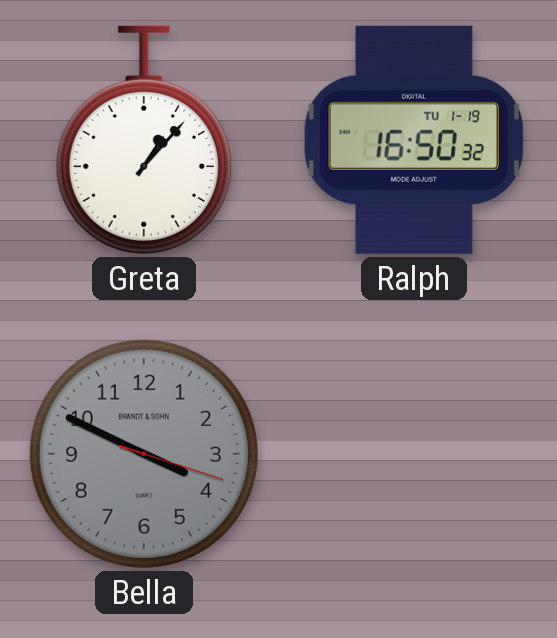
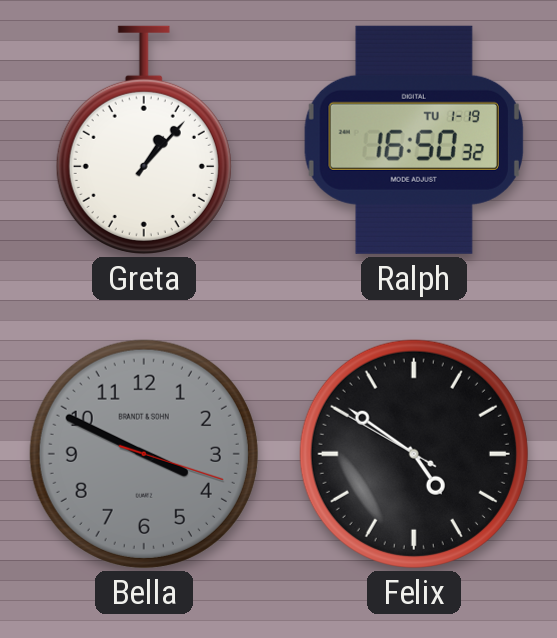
Felix: none -> 4:50
